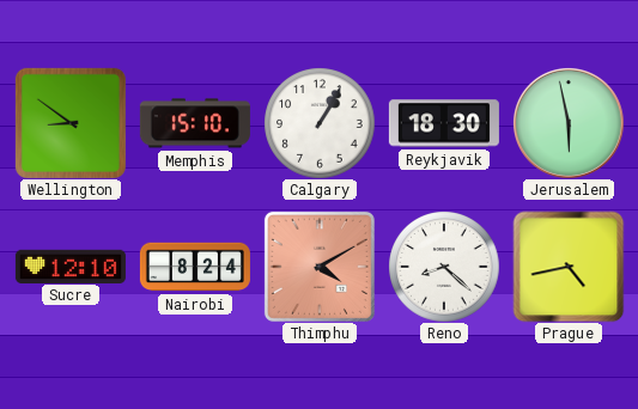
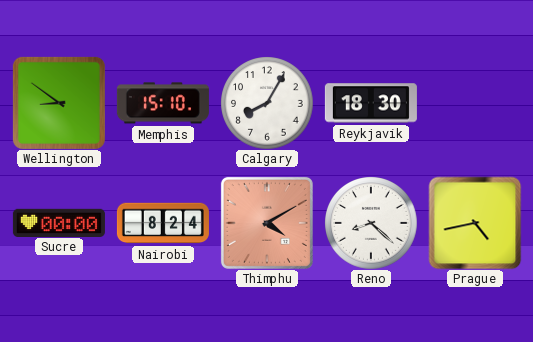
Calgary: 1:05 -> 8:05
Jerusalem: 5:58 -> none
Sucre: 12:10 -> 00:00
